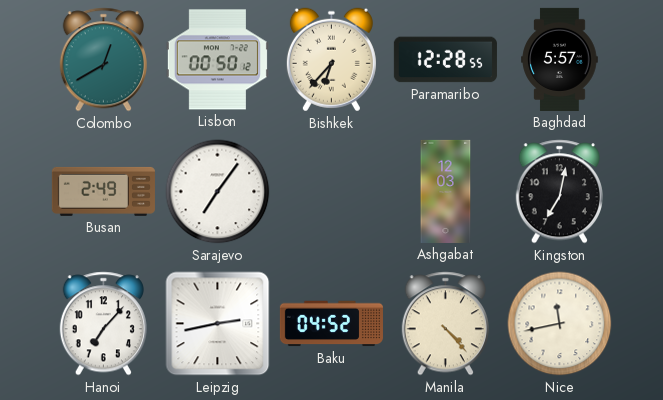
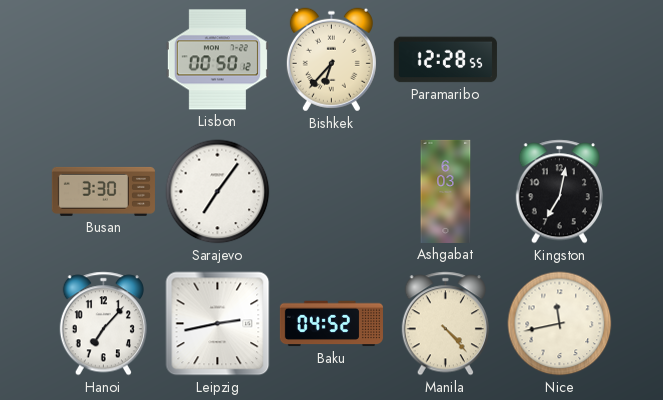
Colombo: 12:40 -> none
Baghdad: 5:57 -> none
Busan: 2:49 -> 3:30
Ashgabat: 12:03 -> 6:03
